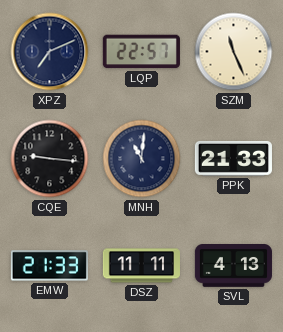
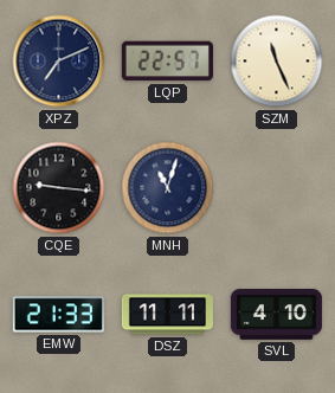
MNH: 11:01 -> 11:03
PPK: 21:33 -> none
SVL: 4:13 -> 4:10
